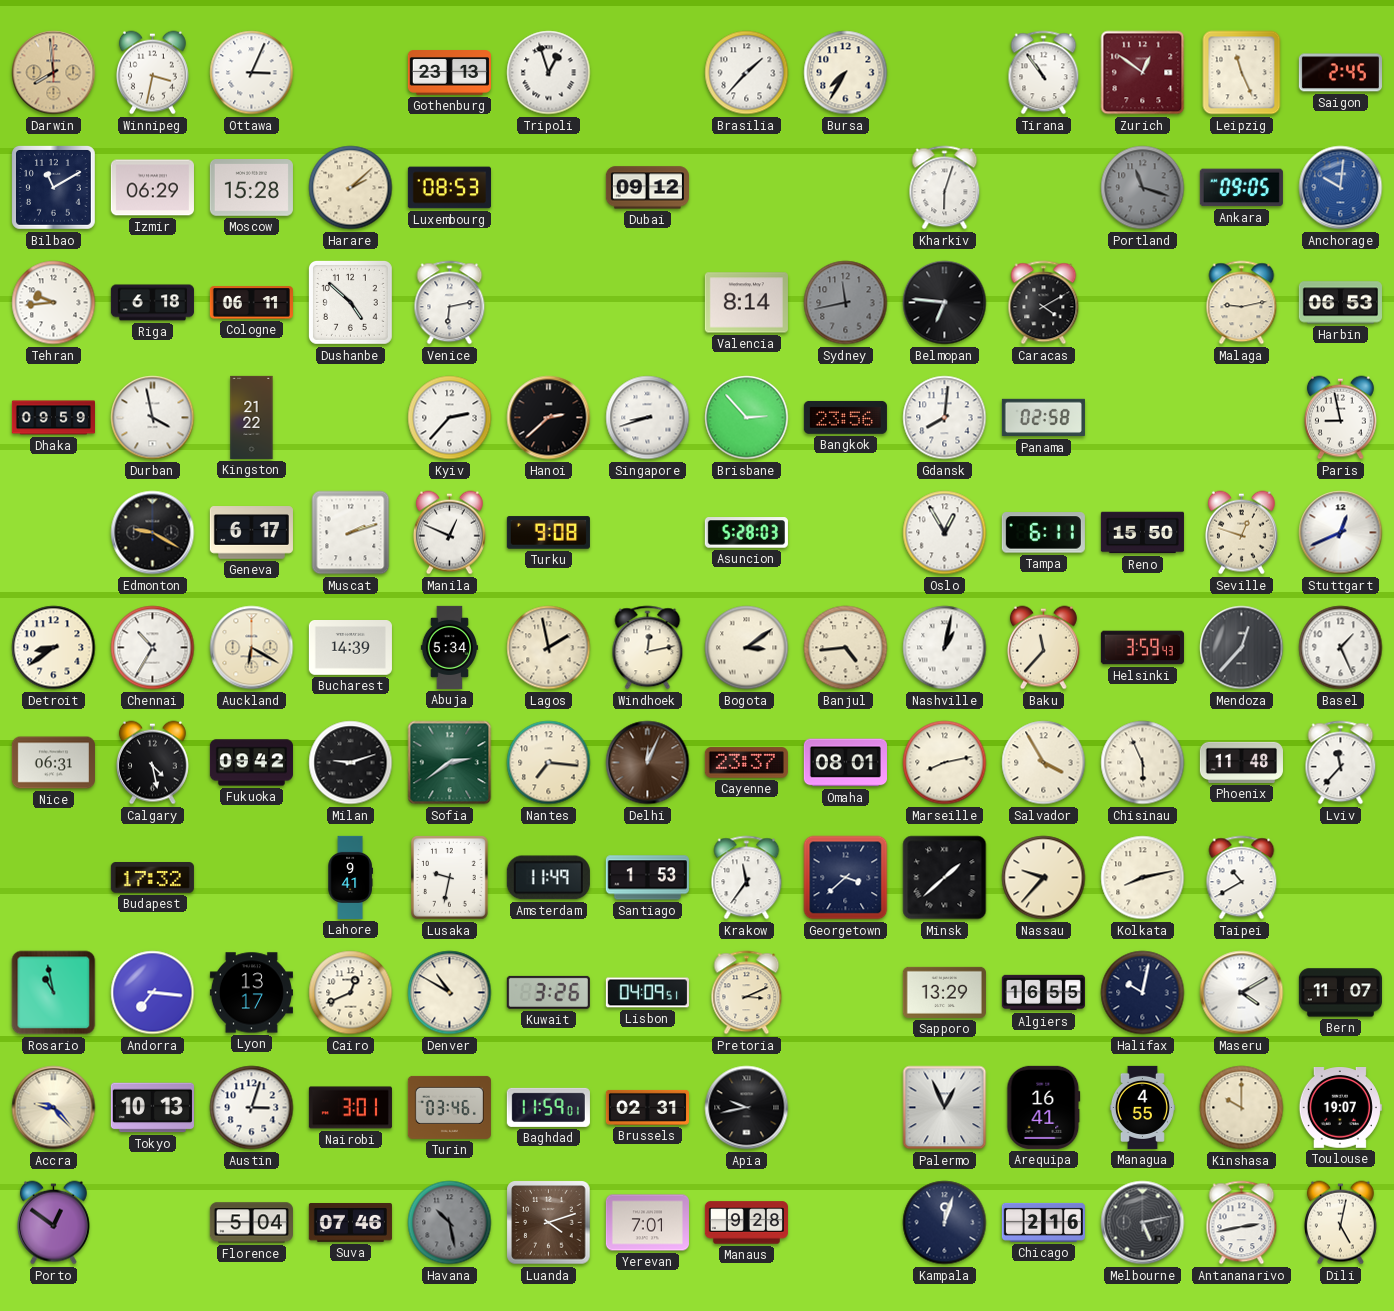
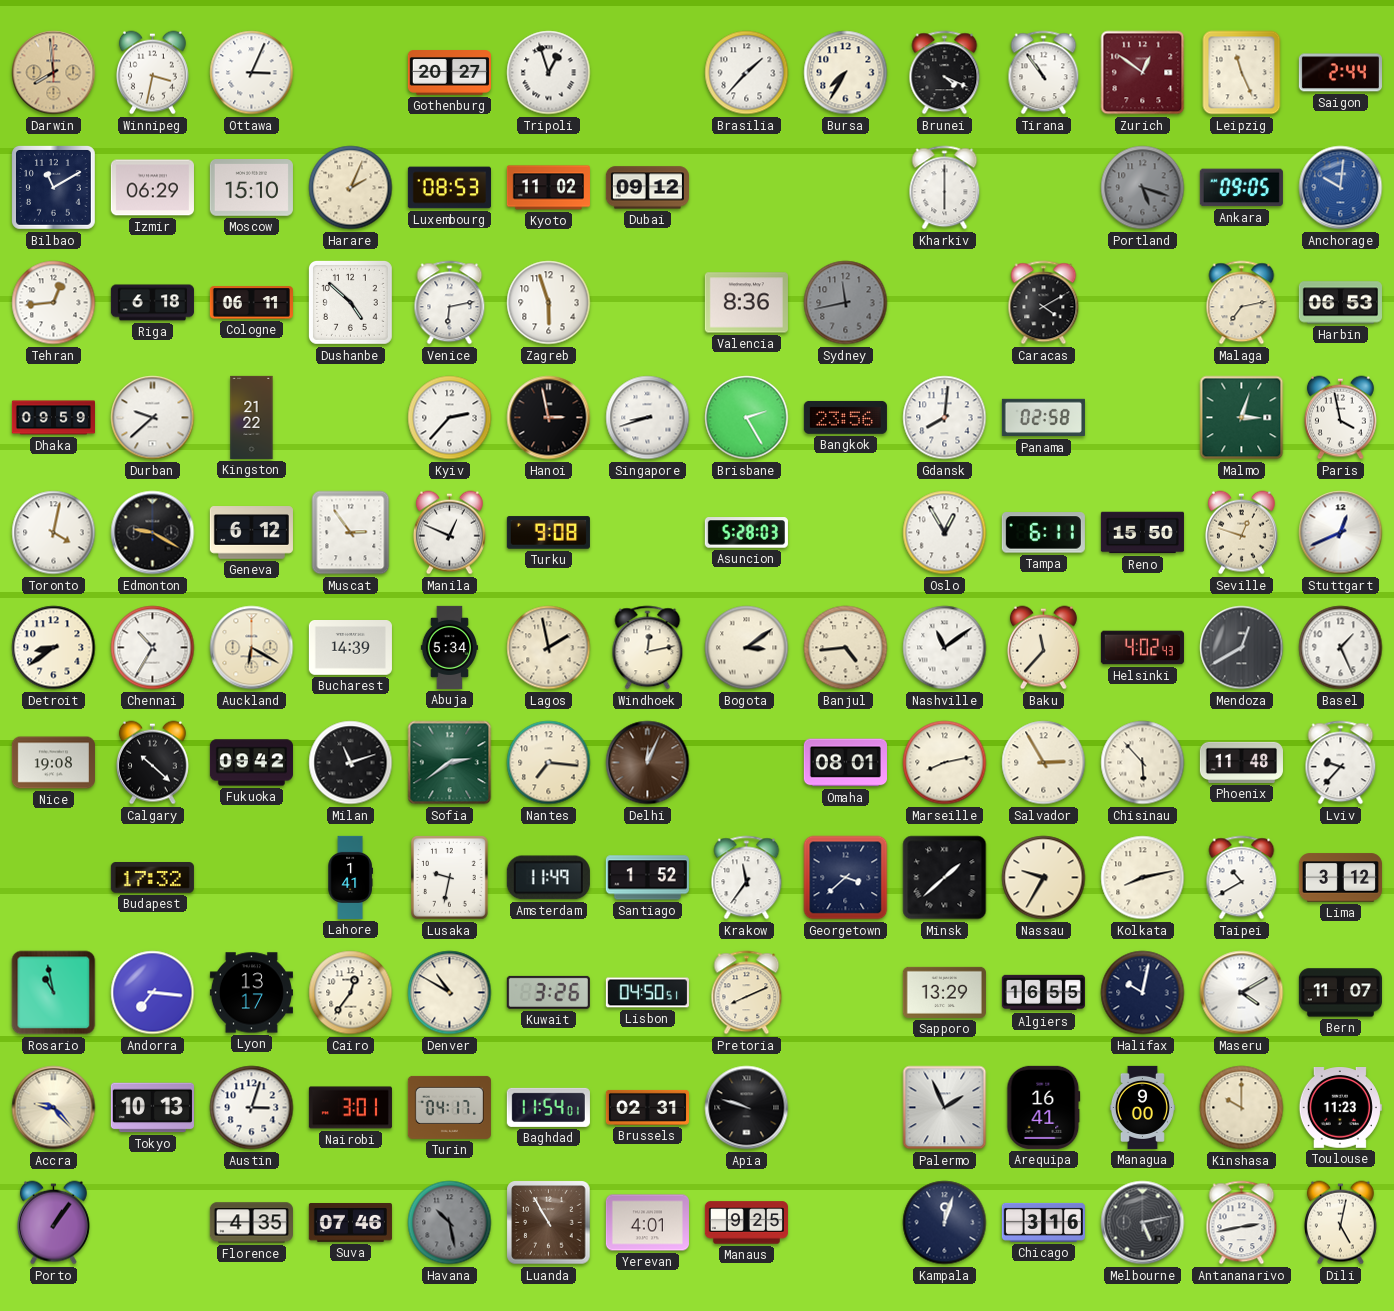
Gothenburg: 23:13 -> 20:27
Brunei: none -> 4:19
Saigon: 2:45 -> 2:44
Moscow: 15:28 -> 15:10
Harare: 2:08 -> 2:04
Kyoto: none -> 11:02
Kharkiv: 6:03 -> 6:00
Portland: 11:18 -> 5:18
Tehran: 9:44 -> 12:44
Zagreb: none -> 5:57
Valencia: 8:14 -> 8:36
Belmopan: 6:46 -> none
Malaga: 9:13 -> 7:13
Durban: 3:58 -> 9:38
Hanoi: 2:38 -> 2:58
Brisbane: 2:53 -> 2:25
Malmo: none -> 3:03
Paris: 8:58 -> 3:58
Toronto: none -> 4:02
Geneva: 6:17 -> 6:12
Muscat: 2:12 -> 2:54
Nashville: 1:02 -> 11:09
Helsinki: 3:59 -> 4:02
Mendoza: 12:37 -> 12:40
Nice: 06:31 -> 19:08
Calgary: 4:28 -> 10:22
Milan: 9:12 -> 11:12
Cayenne: 23:37 -> none
Salvador: 3:55 -> 2:55
Chisinau: 5:56 -> 5:53
Lviv: 11:37 -> 9:37
Lahore: 9:41 -> 1:41
Santiago: 1:53 -> 1:52
Nassau: 9:37 -> 9:35
Lima: none -> 3:12
Cairo: 12:41 -> 12:36
Lisbon: 04:09 -> 04:50
Pretoria: 3:11 -> 8:11
Turin: 03:46 -> 04:17
Baghdad: 11:59 -> 11:54
Apia: 9:43 -> 9:48
Palermo: 12:56 -> 1:56
Managua: 4:55 -> 9:00
Toulouse: 19:07 -> 11:23
Porto: 12:51 -> 1:06
Florence: 5:04 -> 4:35
Luanda: 4:12 -> 10:55
Yerevan: 7:01 -> 4:01
Manaus: 9:28 -> 9:25
Chicago: 2:16 -> 3:16
